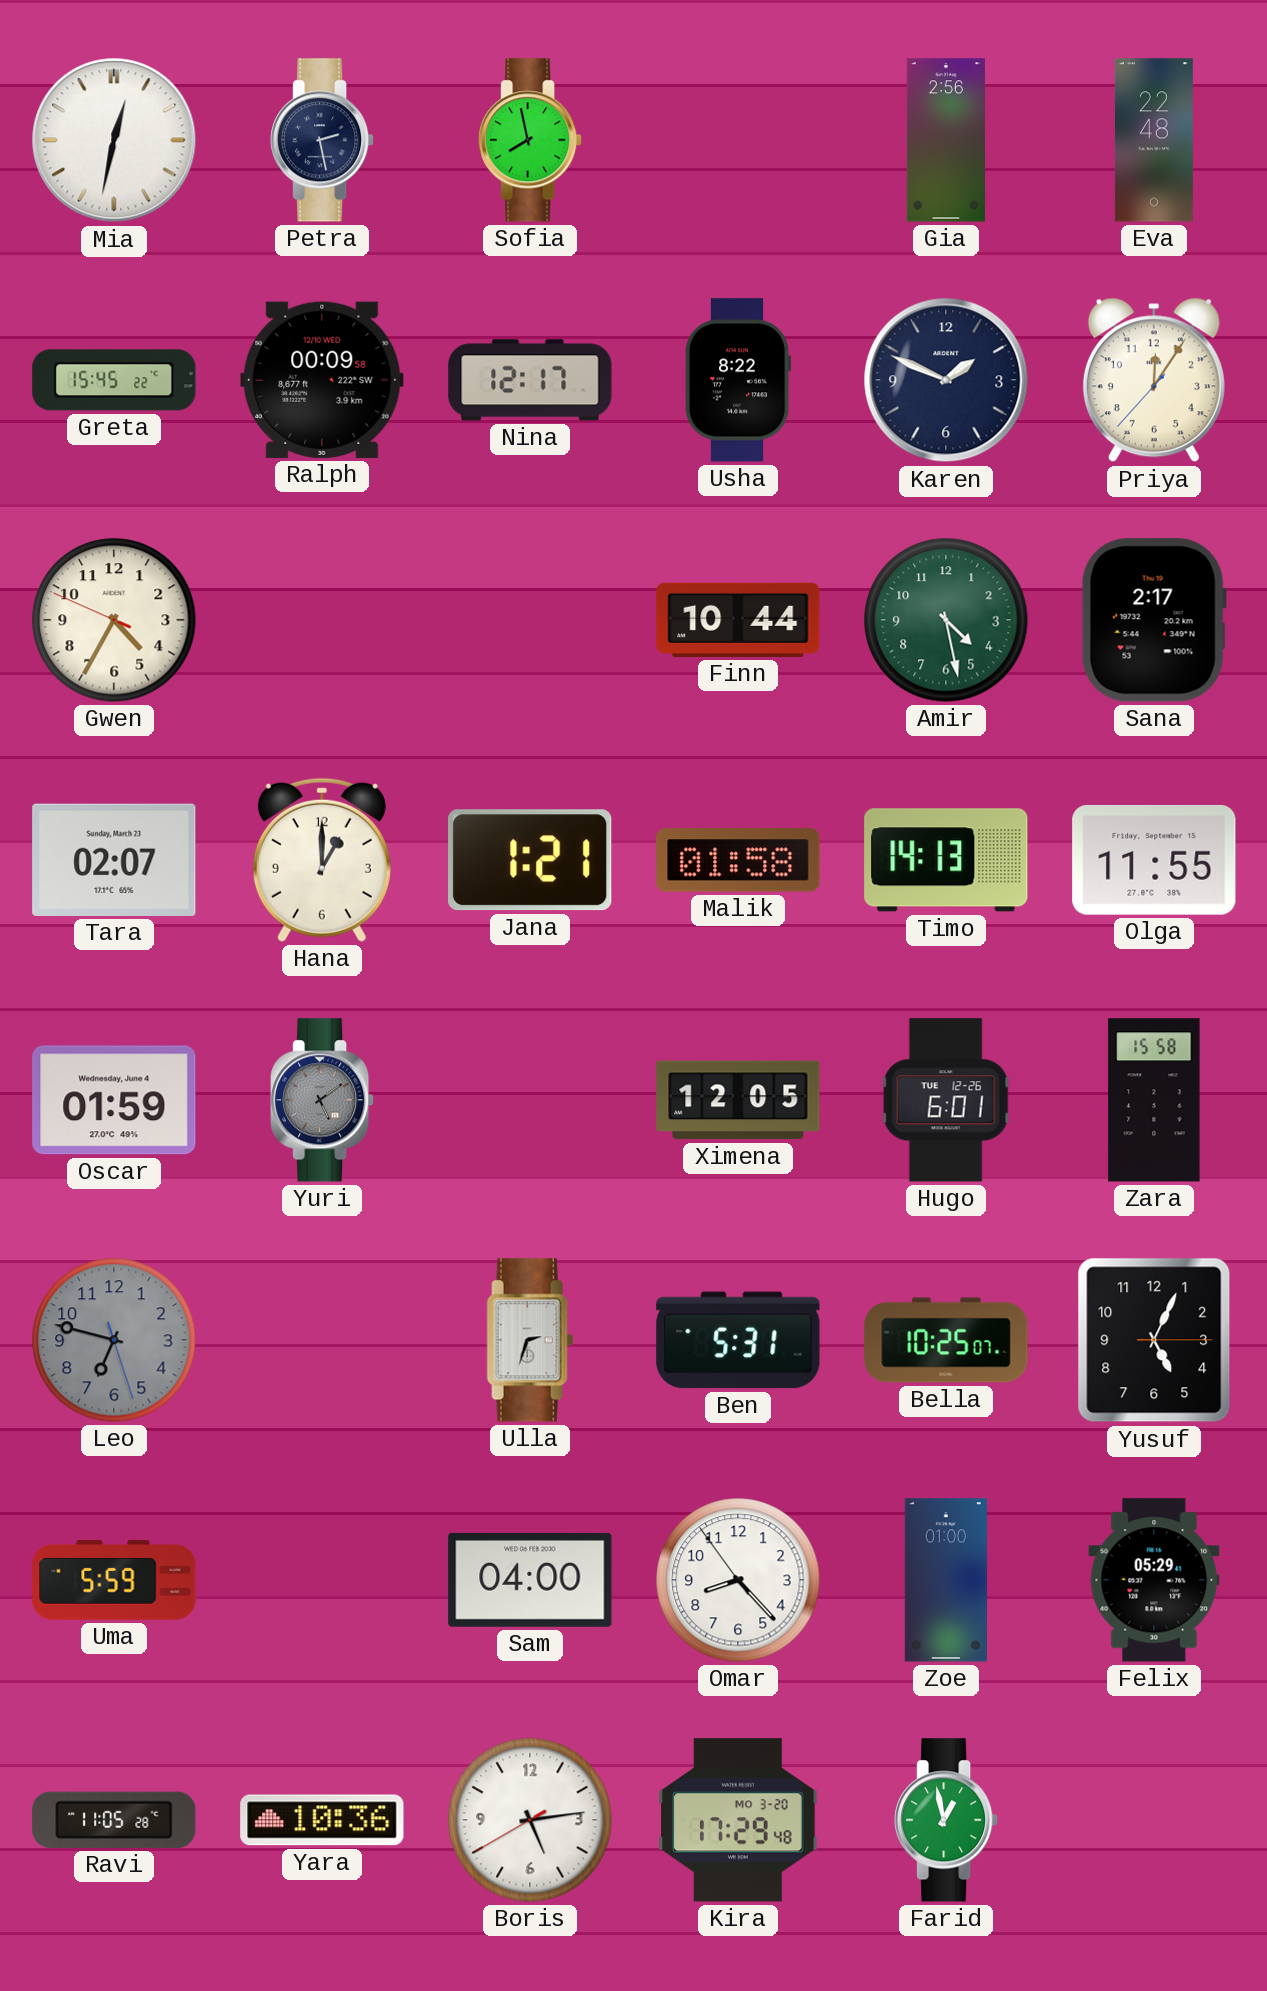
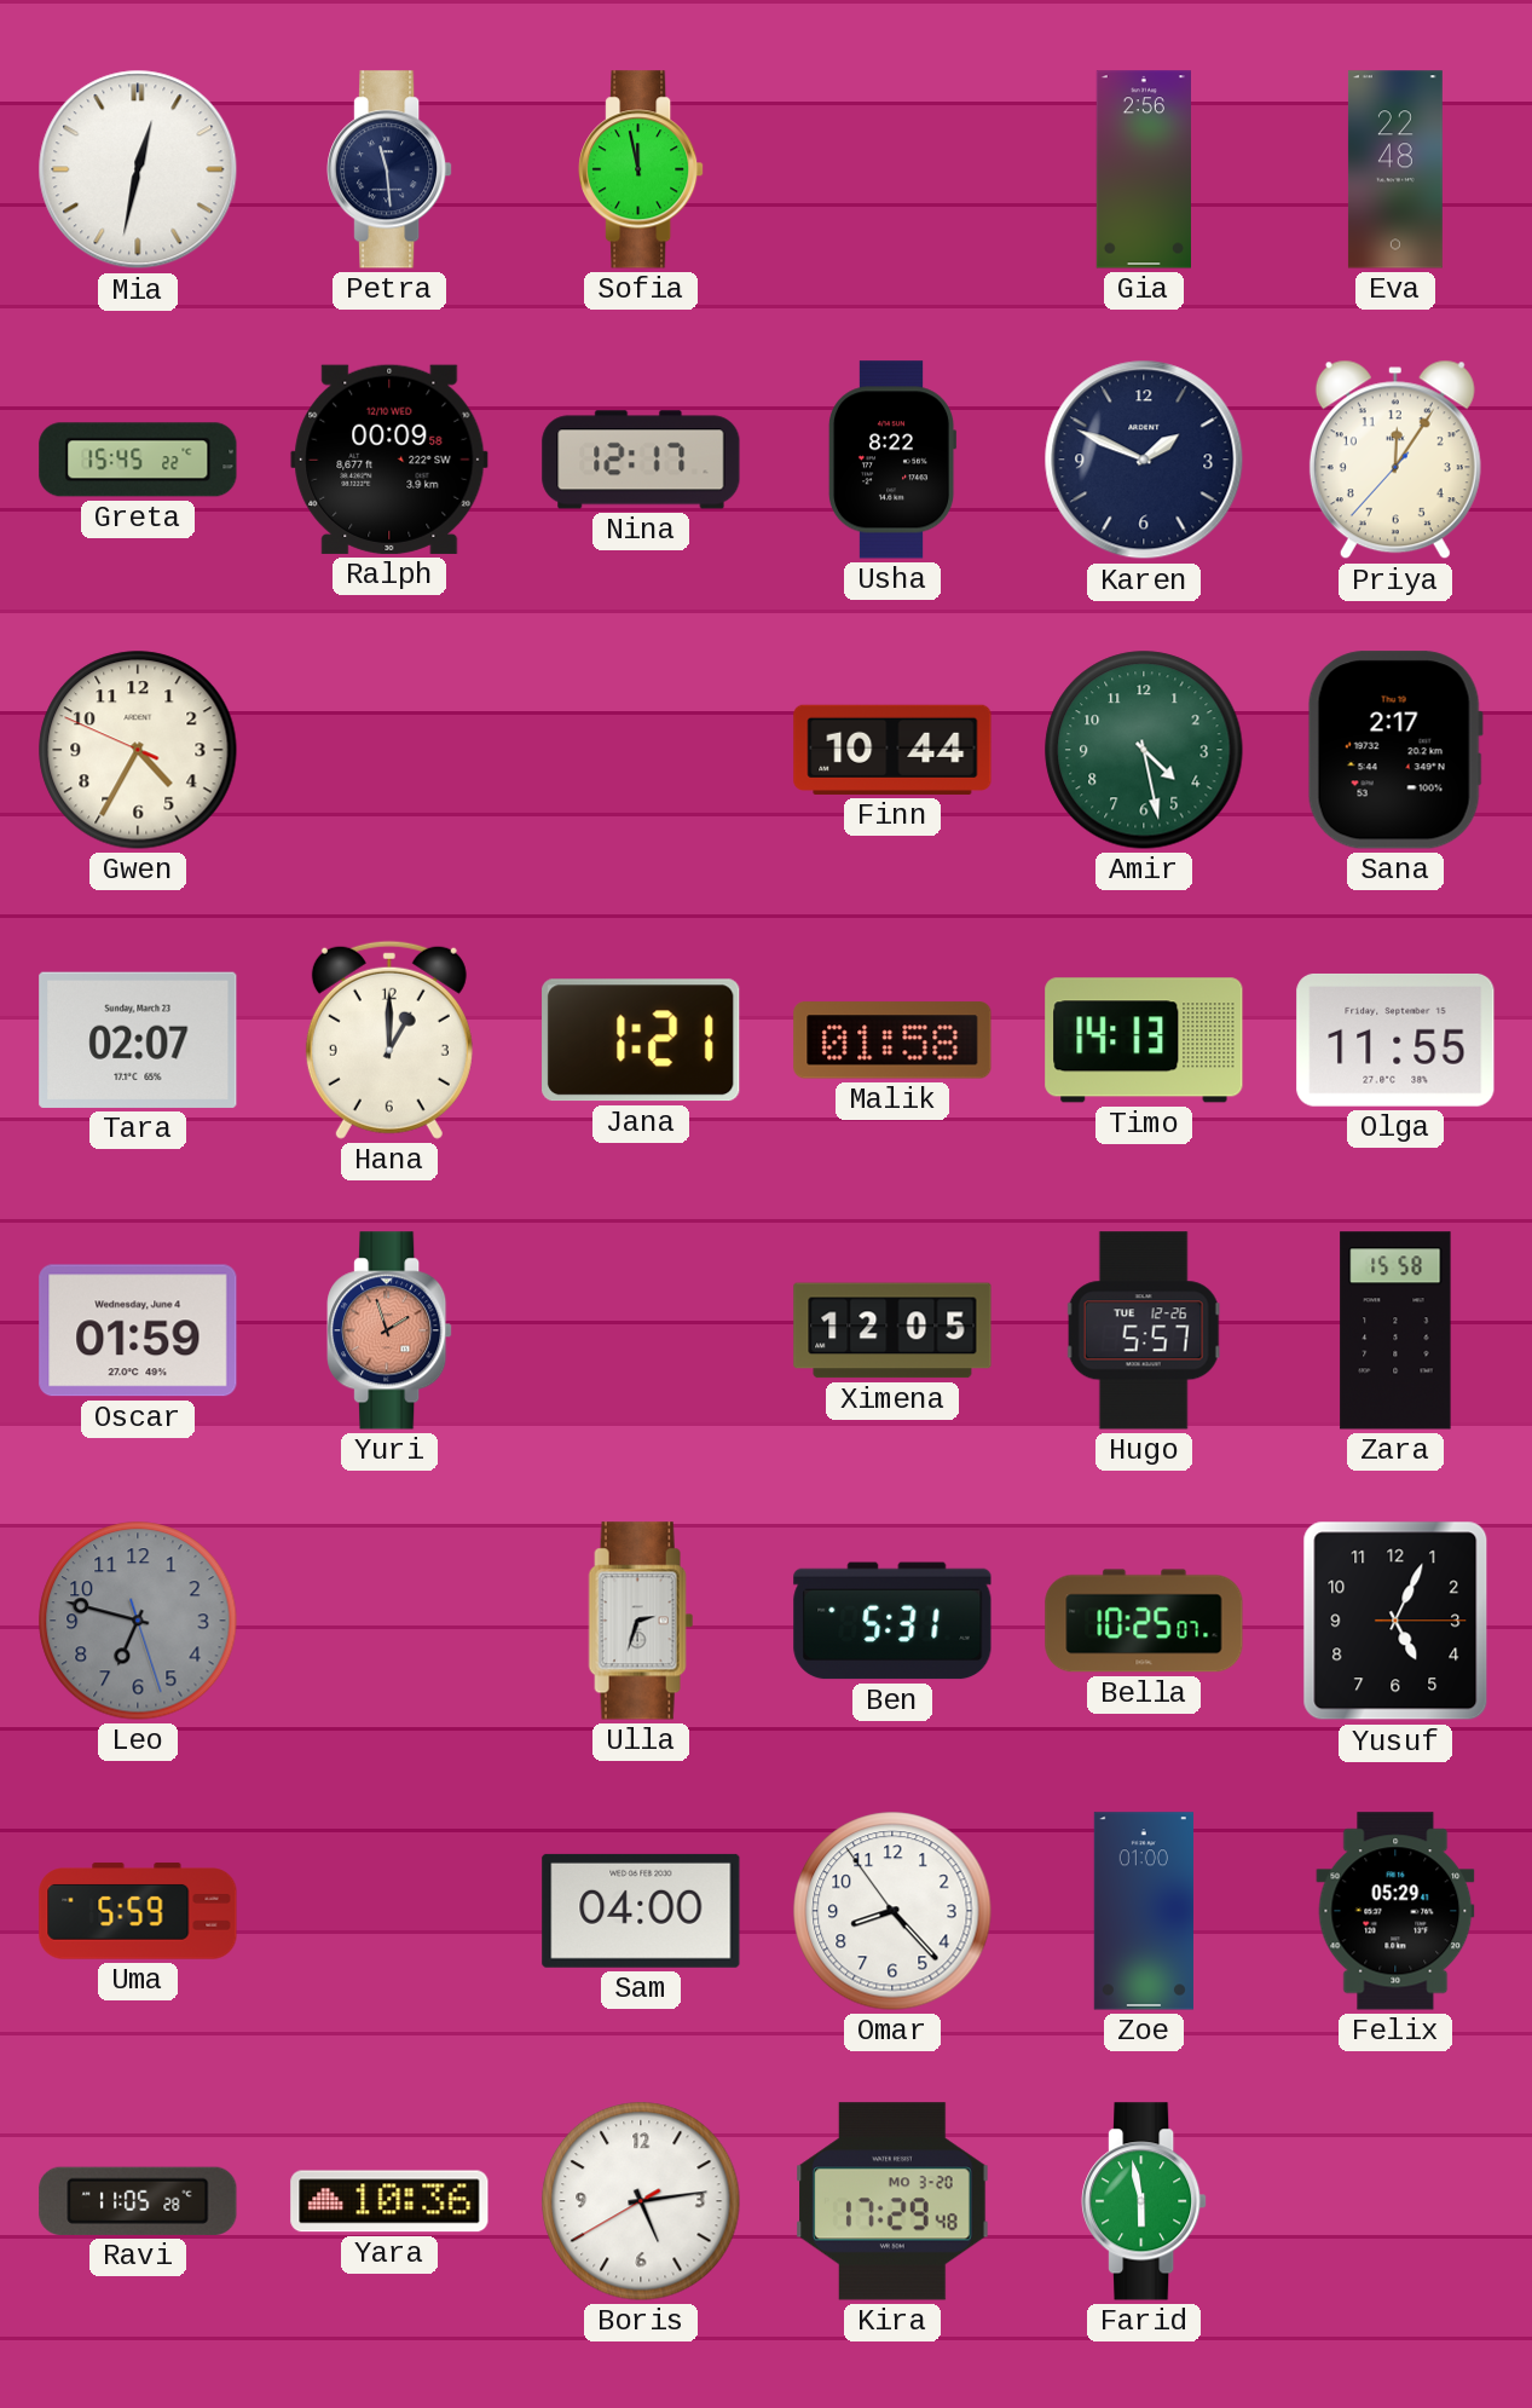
Petra: 2:28 -> 11:29
Sofia: 7:58 -> 11:58
Yuri: 5:09 -> 1:57
Yuri dial: grey -> salmon
Hugo: 6:01 -> 5:57
Farid: 12:58 -> 5:58
